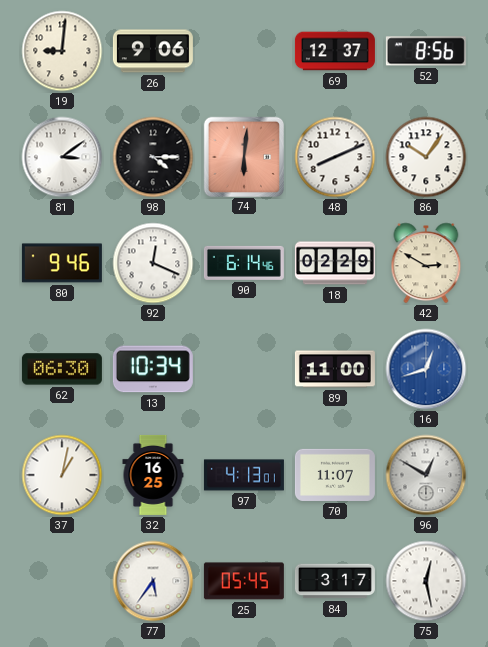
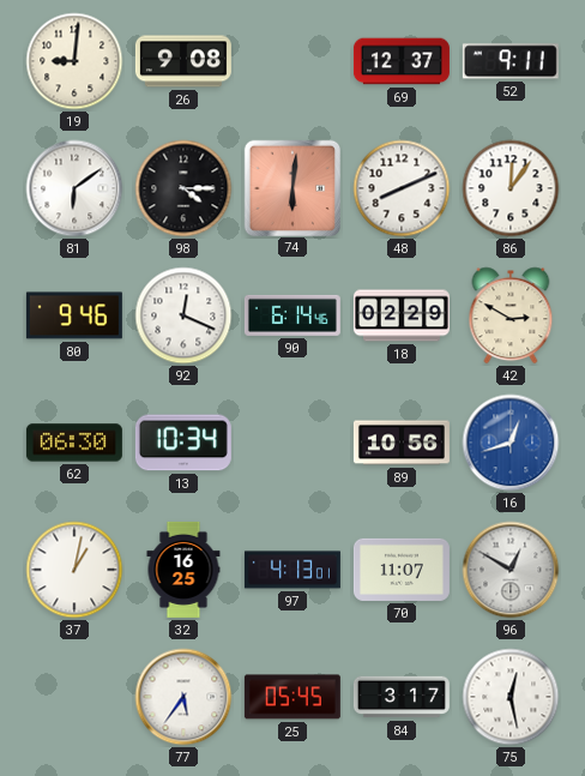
26: 9:06 -> 9:08
52: 8:56 -> 9:11
81: 3:09 -> 6:09
86: 10:06 -> 12:06
89: 11:00 -> 10:56
